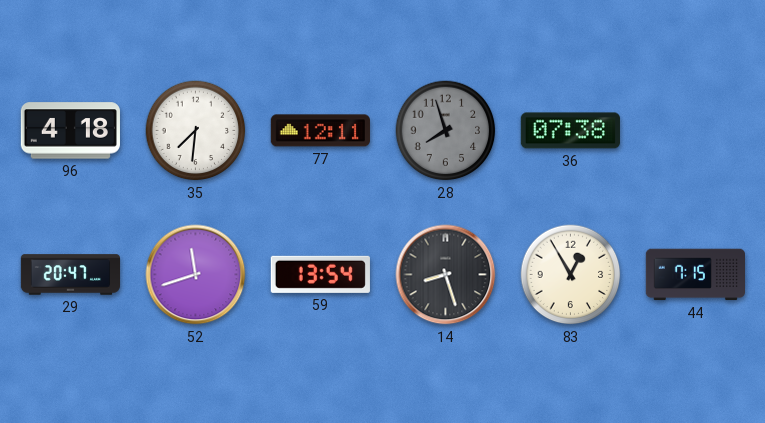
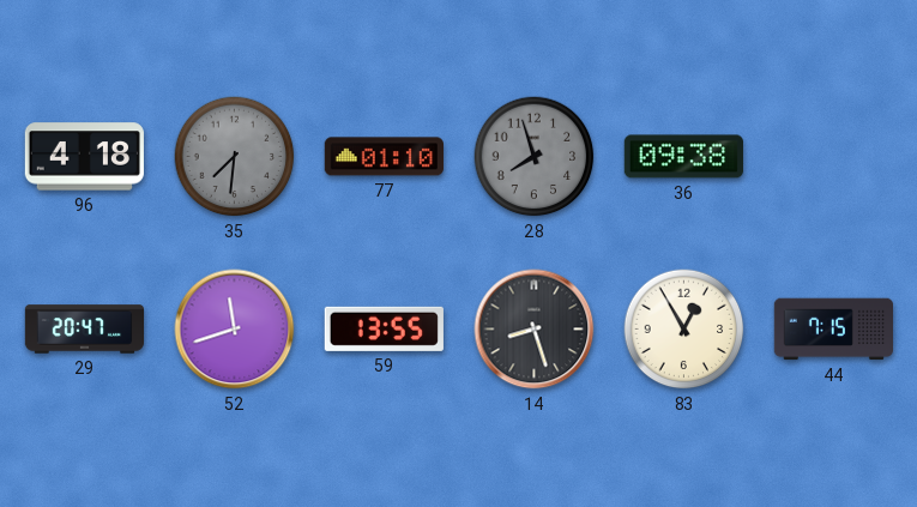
35 dial: white -> grey
77: 12:11 -> 01:10
36: 07:38 -> 09:38
59: 13:54 -> 13:55
